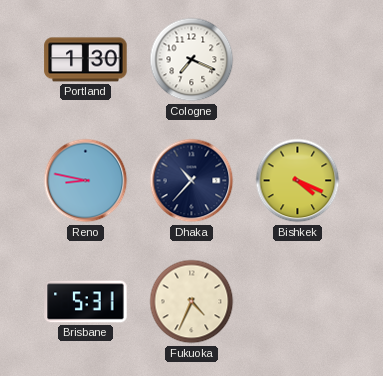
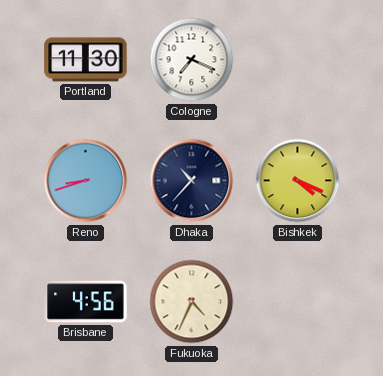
Portland: 1:30 -> 11:30
Reno: 8:47 -> 8:42
Brisbane: 5:31 -> 4:56
